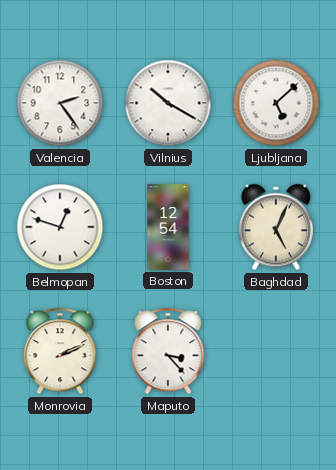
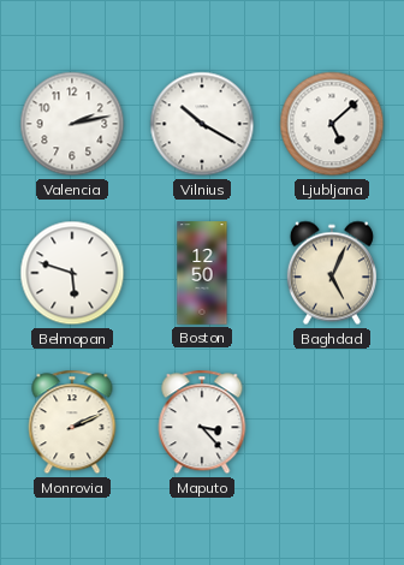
Valencia: 2:24 -> 2:13
Belmopan: 12:48 -> 5:48
Boston: 12:54 -> 12:50
